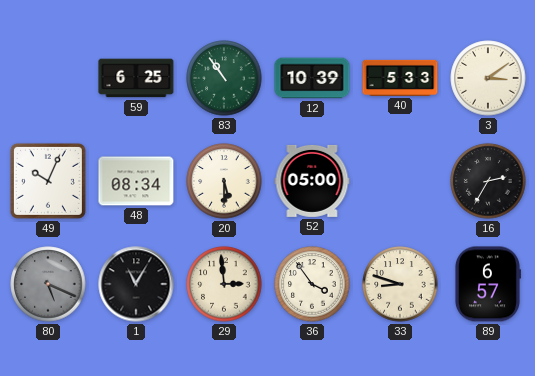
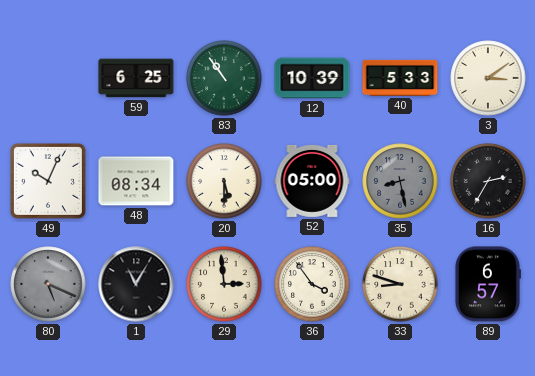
35: none -> 8:28
